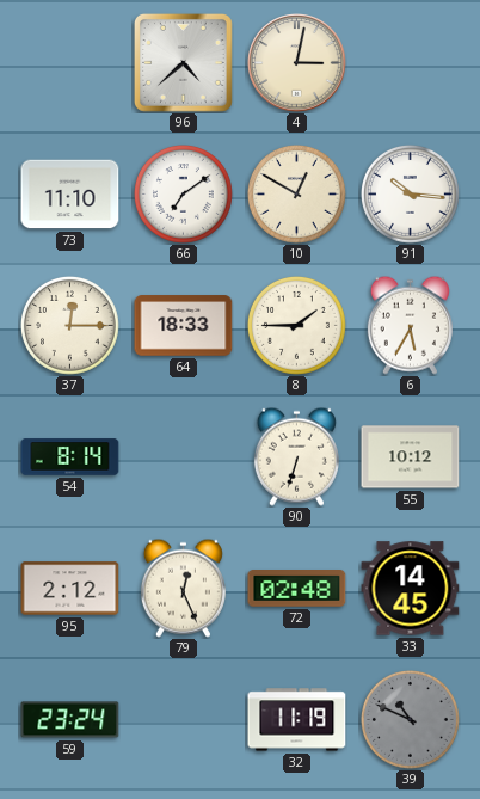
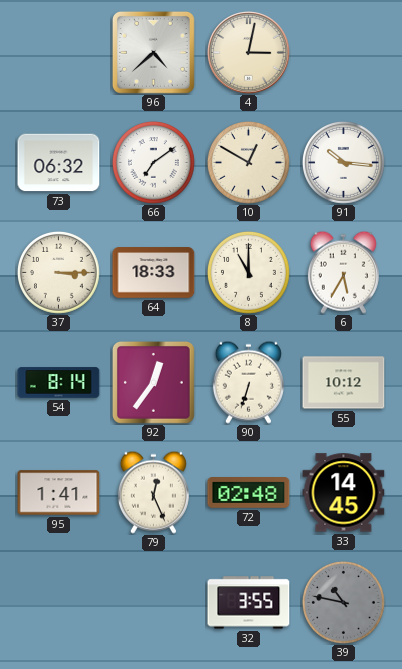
73: 11:10 -> 06:32
37: 12:15 -> 3:15
8: 1:45 -> 11:00
92: none -> 12:36
95: 2:12 -> 1:41
59: 23:24 -> none
32: 11:19 -> 3:55
39: 10:49 -> 10:47
